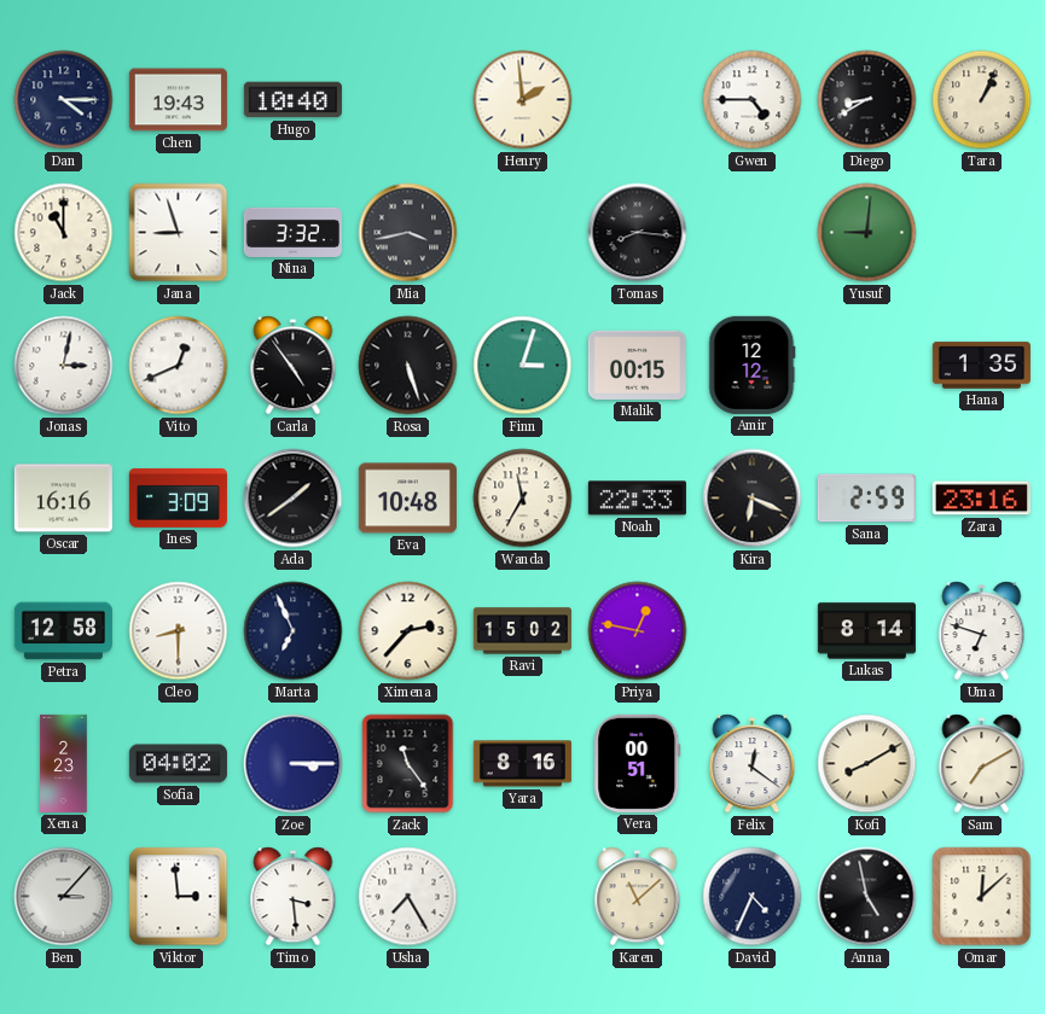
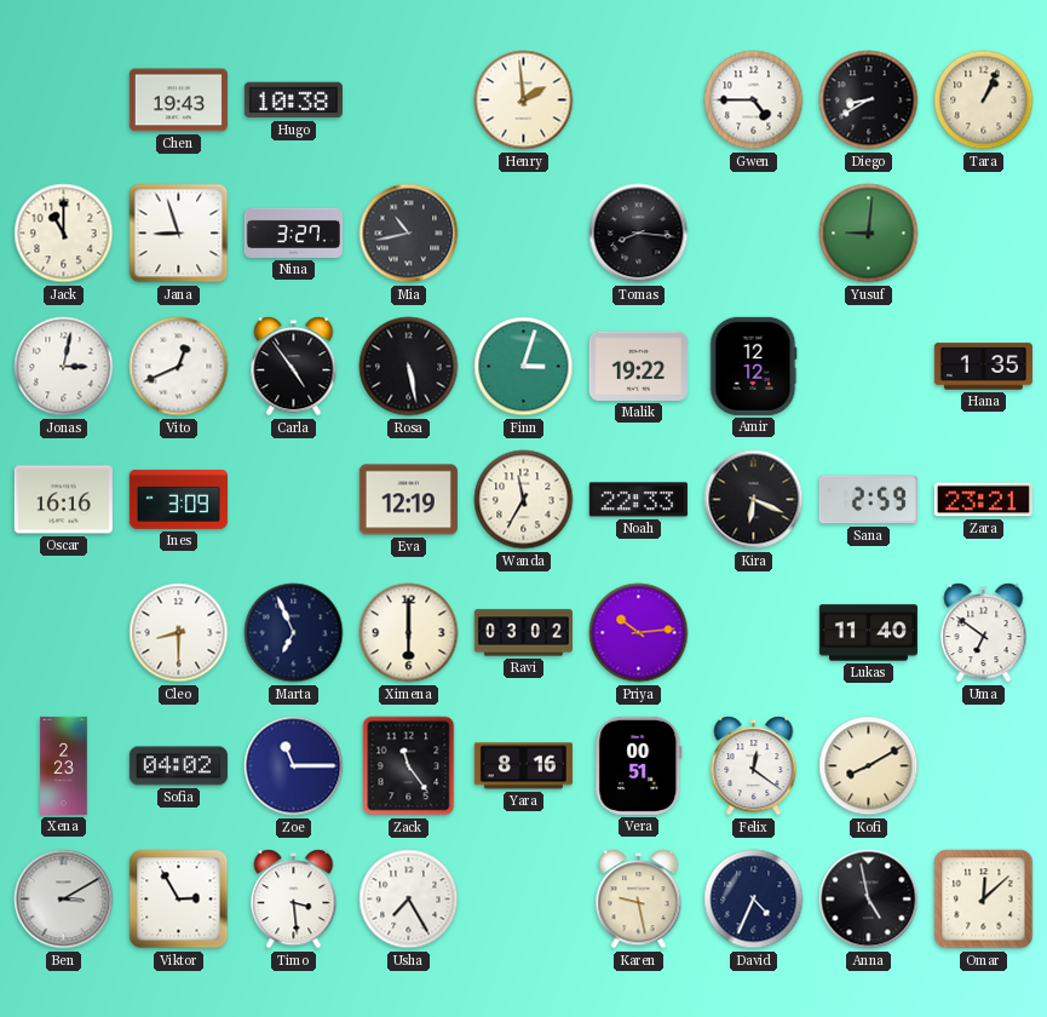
Dan: 4:15 -> none
Hugo: 10:40 -> 10:38
Nina: 3:32 -> 3:27
Mia: 3:43 -> 10:43
Rosa: 5:27 -> 5:28
Malik: 00:15 -> 19:22
Ada: 1:39 -> none
Eva: 10:48 -> 12:19
Zara: 23:16 -> 23:21
Petra: 12:58 -> none
Ximena: 2:37 -> 6:00
Ravi: 15:02 -> 03:02
Priya: 12:47 -> 10:14
Lukas: 8:14 -> 11:40
Uma: 6:48 -> 6:51
Zoe: 3:15 -> 11:15
Sam: 7:10 -> none
Ben: 3:07 -> 3:10
Viktor: 2:59 -> 2:55
Karen: 11:08 -> 9:28
